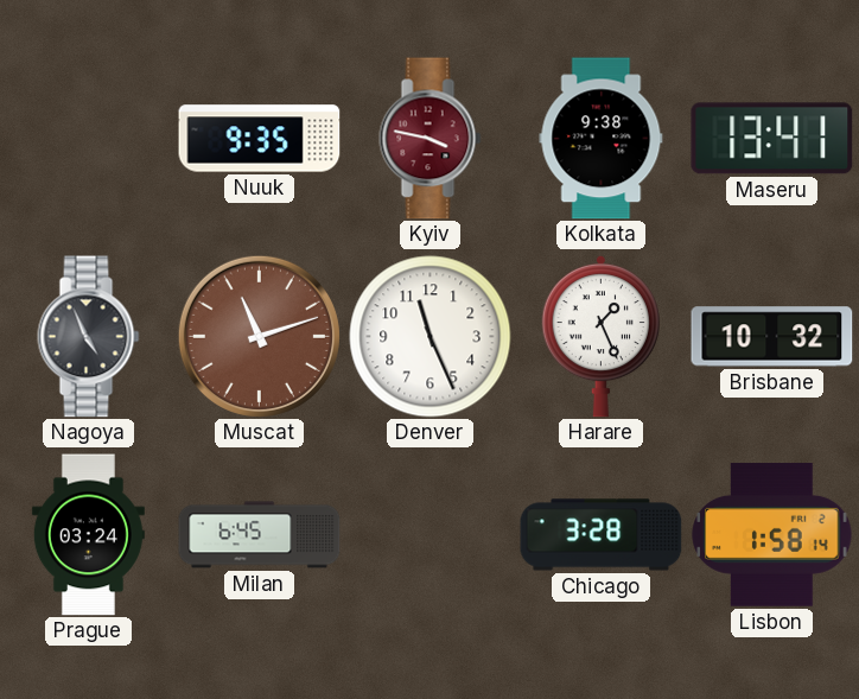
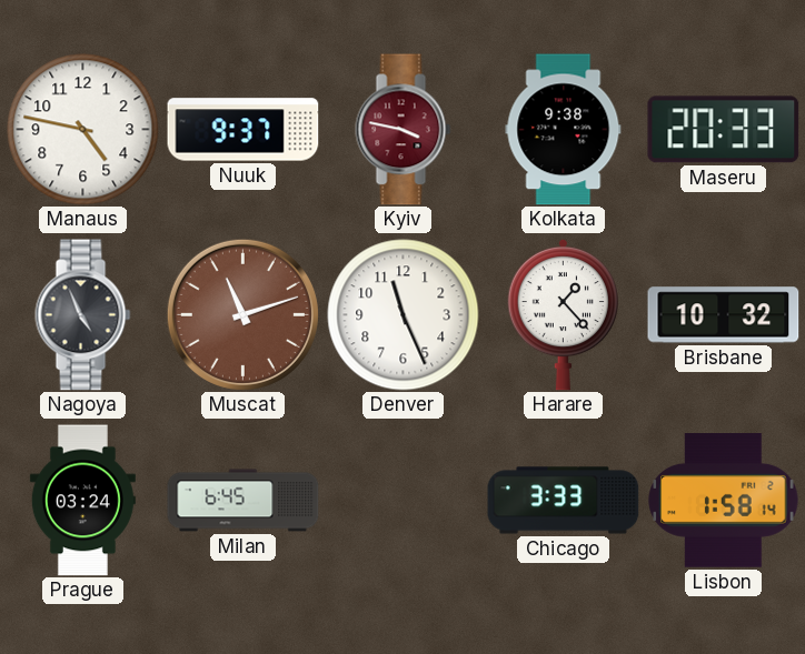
Manaus: none -> 4:47
Nuuk: 9:35 -> 9:37
Maseru: 13:41 -> 20:33
Harare: 1:26 -> 1:23
Chicago: 3:28 -> 3:33
